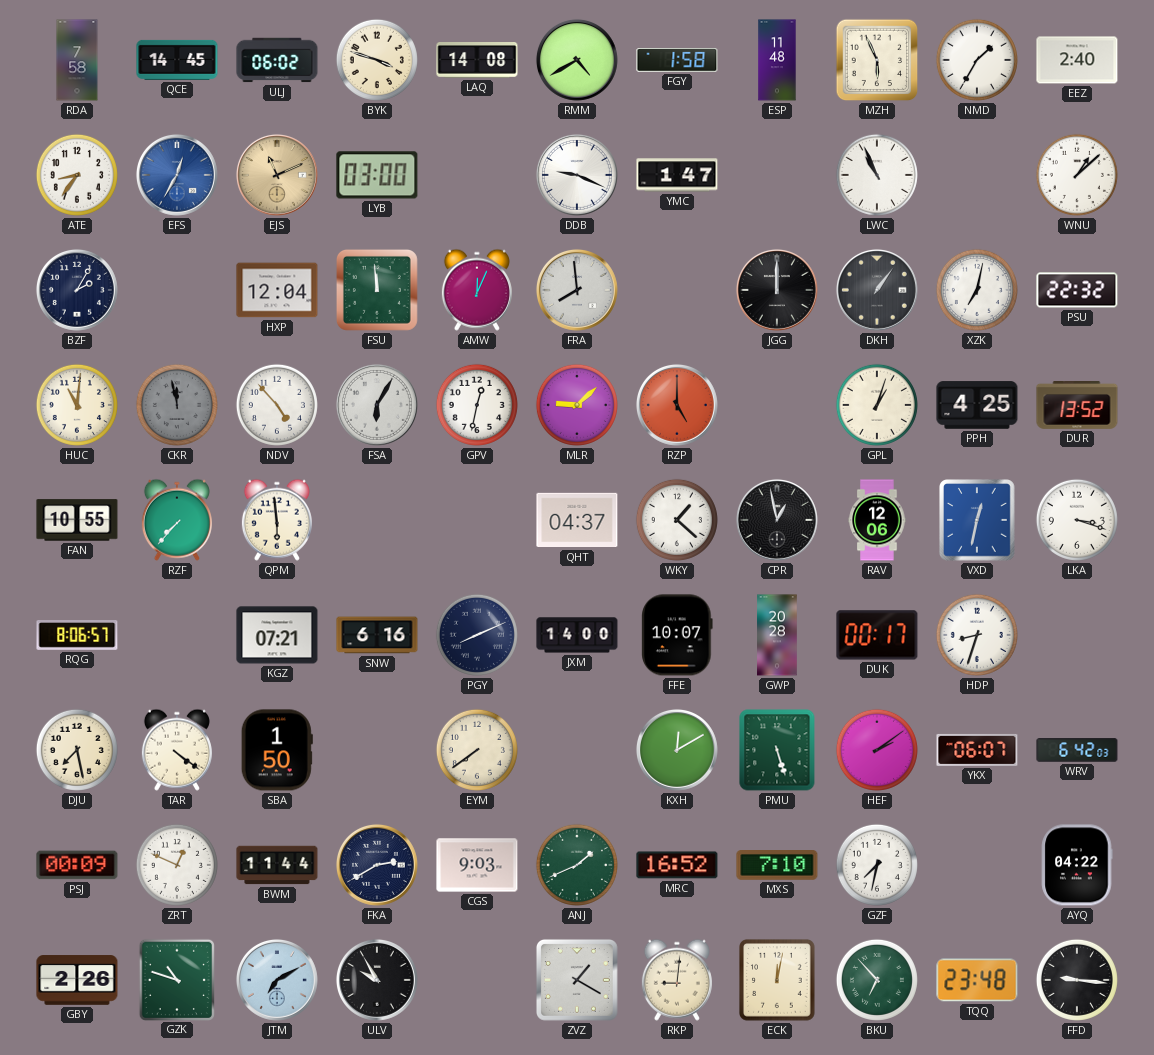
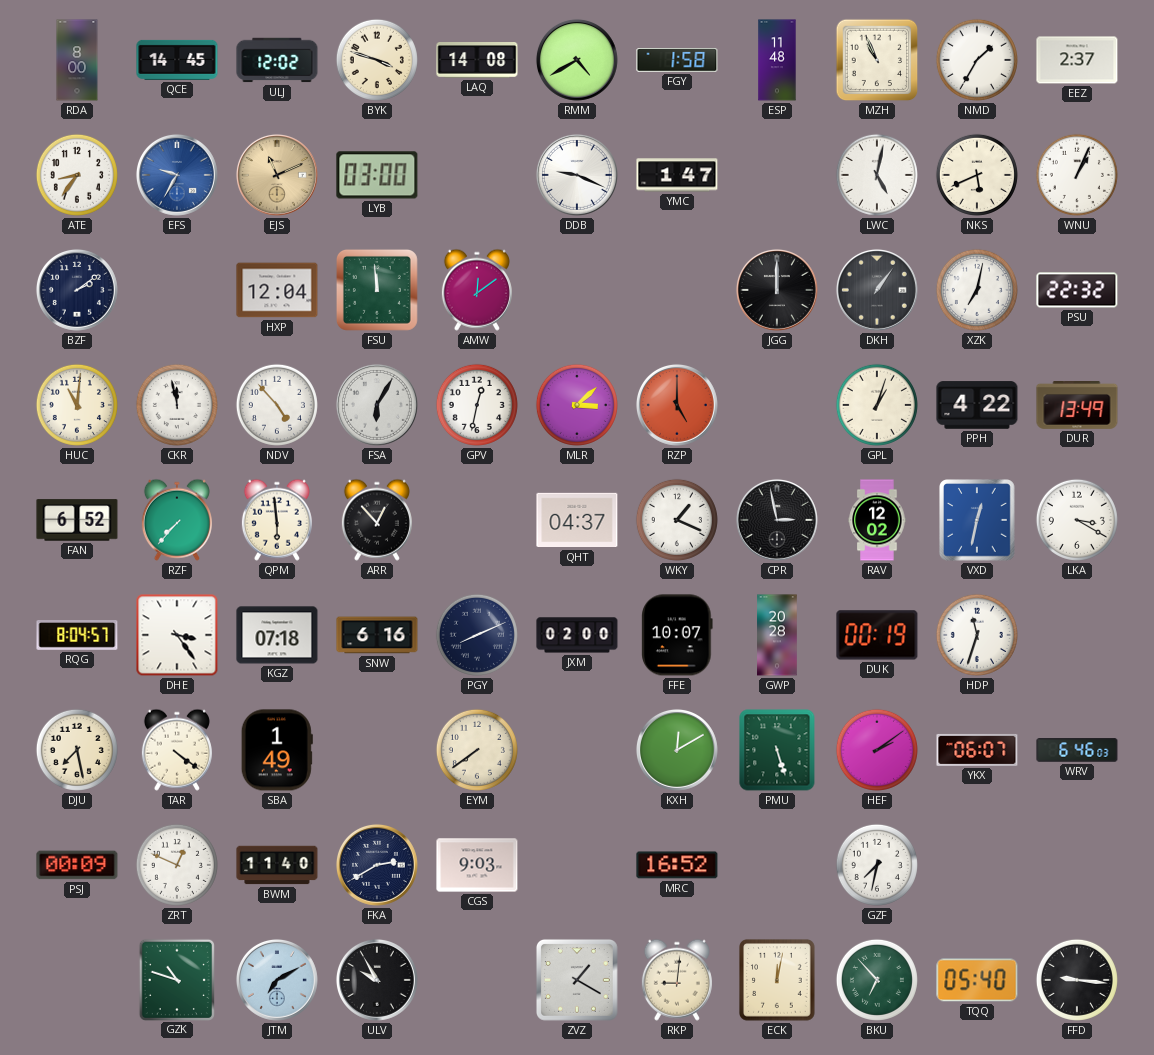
RDA: 7:58 -> 8:00
ULJ: 06:02 -> 12:02
MZH: 5:56 -> 10:56
EEZ: 2:40 -> 2:37
EFS: 12:35 -> 9:35
LWC: 10:56 -> 5:02
NKS: none -> 5:41
WNU: 1:08 -> 1:04
BZF: 2:05 -> 2:09
AMW: 12:04 -> 12:09
FRA: 7:59 -> none
CKR dial: grey -> white
MLR: 9:08 -> 3:08
PPH: 4:25 -> 4:22
DUR: 13:52 -> 13:49
FAN: 10:55 -> 6:52
ARR: none -> 12:53
WKY: 1:22 -> 1:19
CPR: 12:58 -> 2:58
RAV: 12:06 -> 12:02
LKA: 3:18 -> 3:20
RQG: 8:06 -> 8:04
DHE: none -> 3:24
KGZ: 07:21 -> 07:18
JXM: 14:00 -> 02:00
DUK: 00:17 -> 00:19
HDP: 8:33 -> 11:33
SBA: 1:50 -> 1:49
WRV: 6:42 -> 6:46
BWM: 11:44 -> 11:40
ANJ: 1:41 -> none
MXS: 7:10 -> none
AYQ: 04:22 -> none
GBY: 2:26 -> none
TQQ: 23:48 -> 05:40
